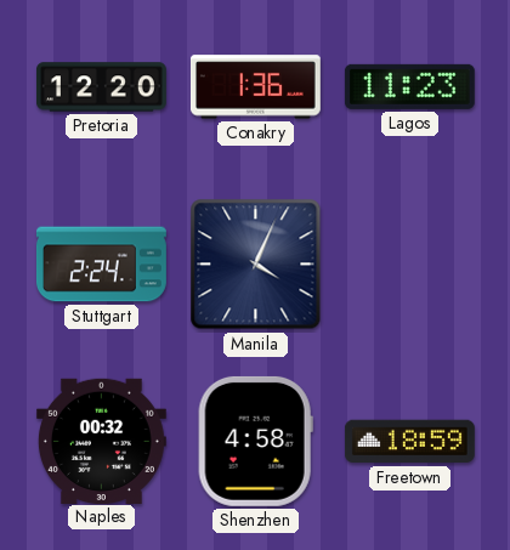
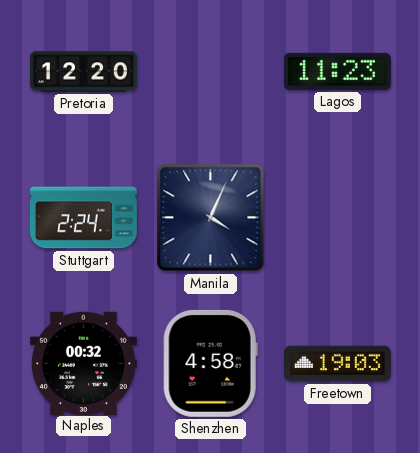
Conakry: 1:36 -> none
Freetown: 18:59 -> 19:03
